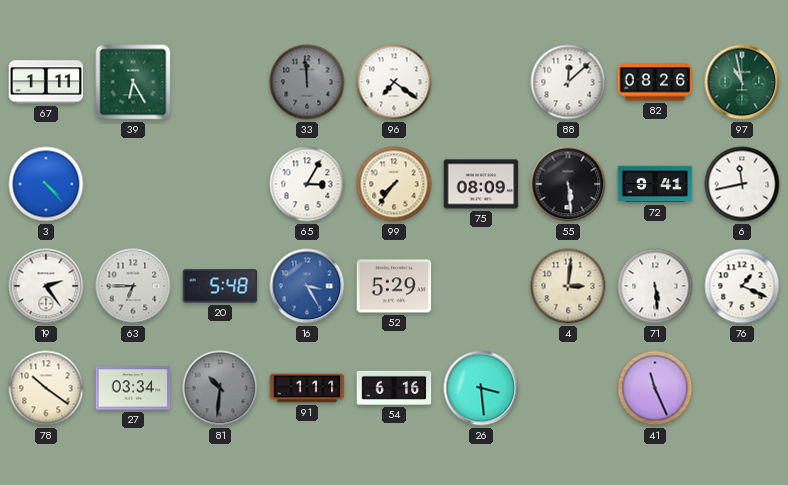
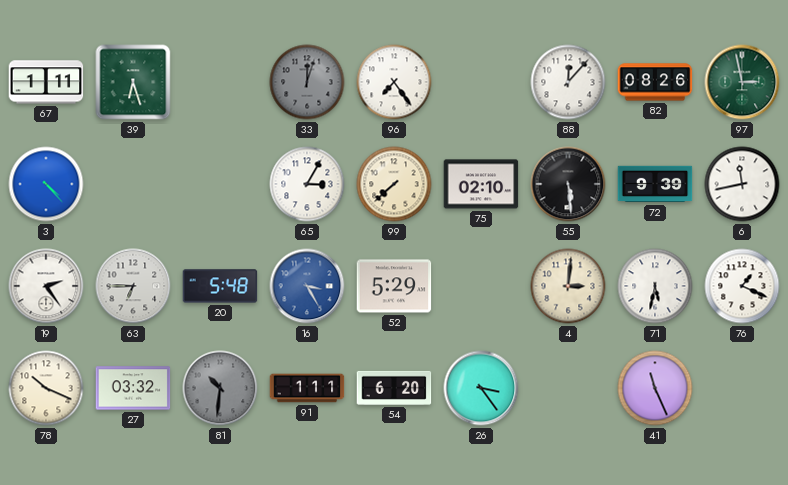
39: 6:25 -> 6:27
33: 11:59 -> 12:03
96: 7:21 -> 7:24
88: 12:08 -> 12:07
97: 10:58 -> 2:58
99: 7:36 -> 7:38
75: 08:09 -> 02:10
72: 9:41 -> 9:39
71: 5:29 -> 5:32
78: 10:21 -> 10:19
27: 03:34 -> 03:32
54: 6:16 -> 6:20
26: 3:29 -> 3:24
